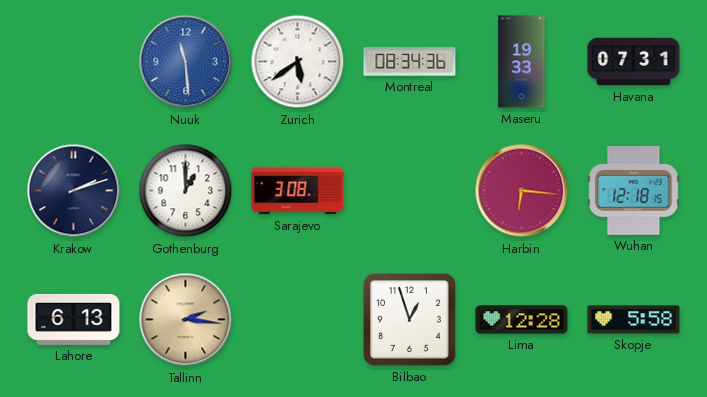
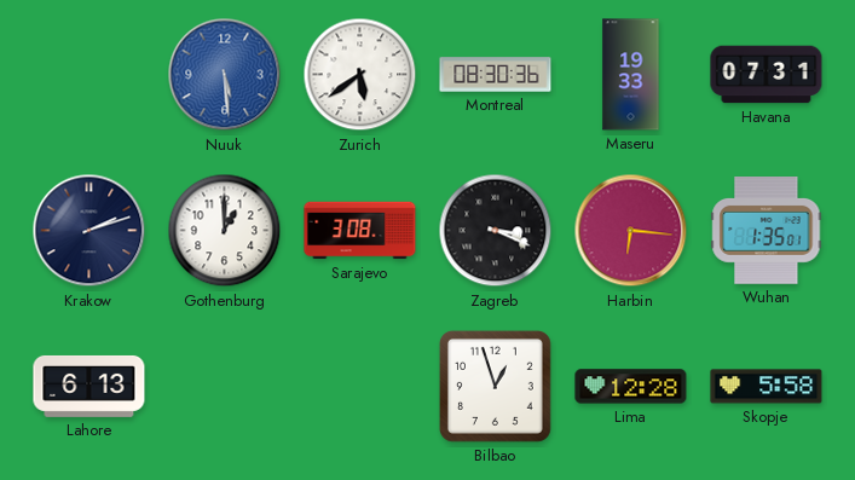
Nuuk: 11:29 -> 5:29
Montreal: 08:34 -> 08:30
Zagreb: none -> 3:19
Wuhan: 12:18 -> 1:35
Tallinn: 2:16 -> none
